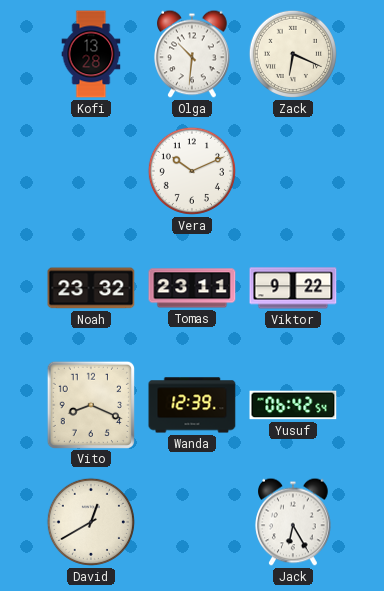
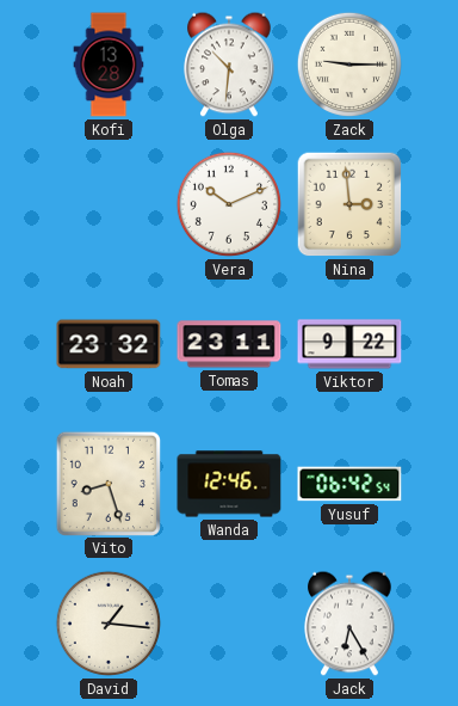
Zack: 6:19 -> 9:15
Nina: none -> 2:59
Vito: 8:19 -> 8:27
Wanda: 12:39 -> 12:46
David: 12:40 -> 1:16
